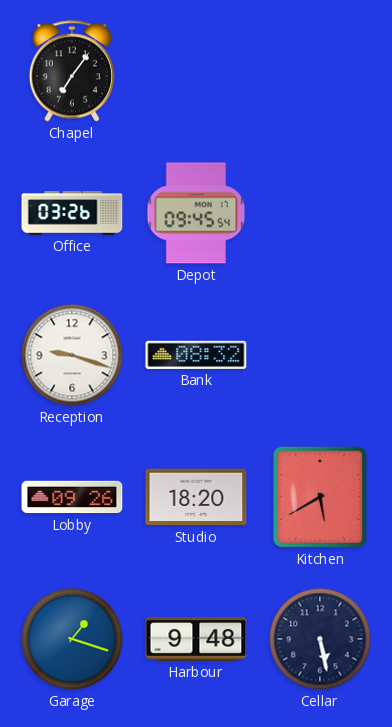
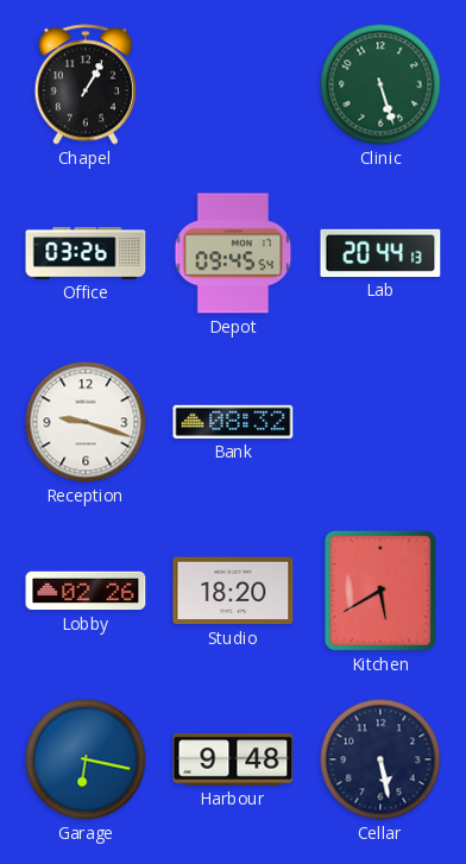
Chapel: 7:06 -> 1:05
Clinic: none -> 5:27
Lab: none -> 20:44
Lobby: 09:26 -> 02:26
Garage: 1:18 -> 6:17
